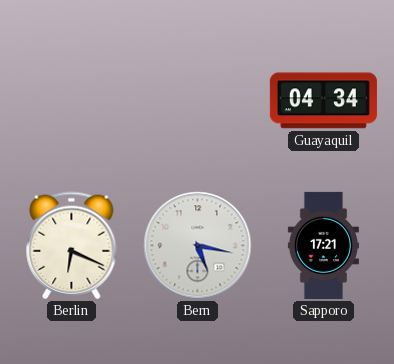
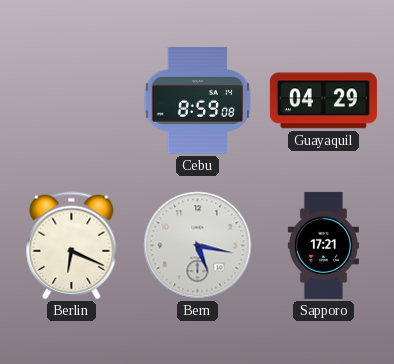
Cebu: none -> 8:59
Guayaquil: 04:34 -> 04:29
